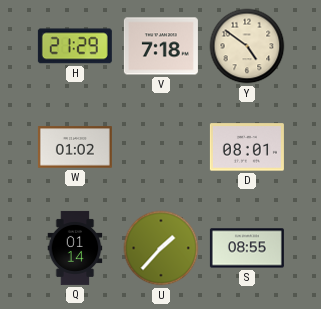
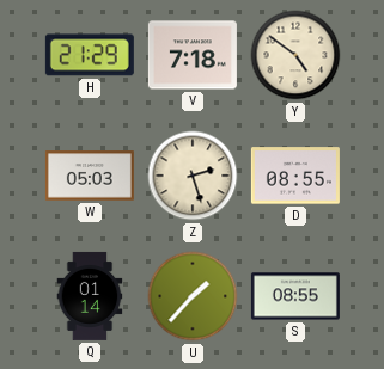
W: 01:02 -> 05:03
Z: none -> 2:27
D: 08:01 -> 08:55
